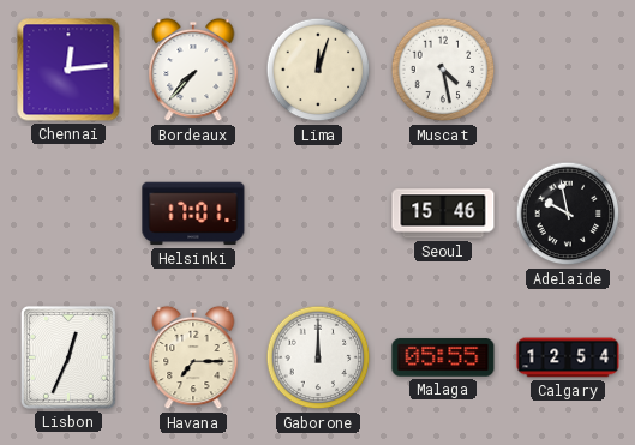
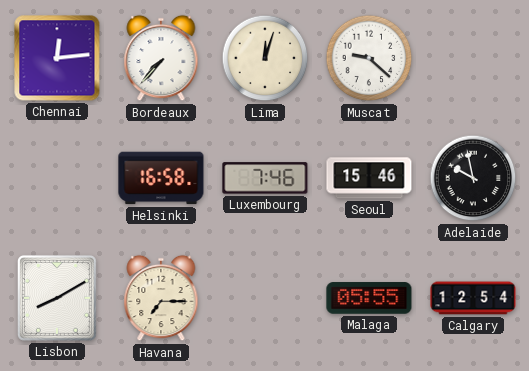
Muscat: 4:28 -> 9:22
Helsinki: 17:01 -> 16:58
Luxembourg: none -> 7:46
Lisbon: 12:34 -> 8:10
Gaborone: 12:00 -> none
